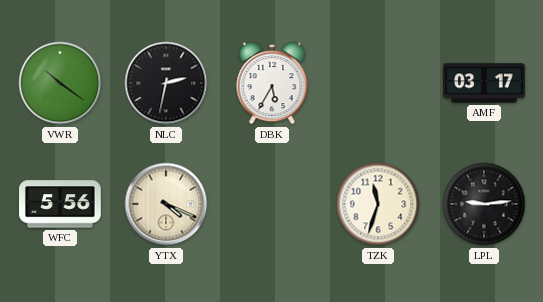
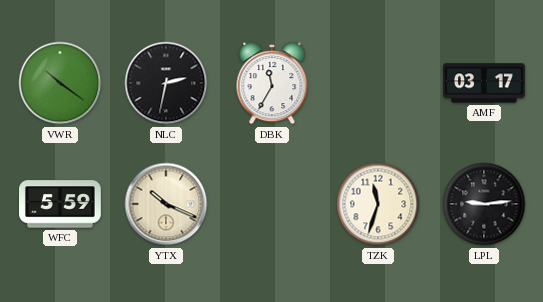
DBK: 5:35 -> 11:35
WFC: 5:56 -> 5:59
YTX: 4:19 -> 10:19
